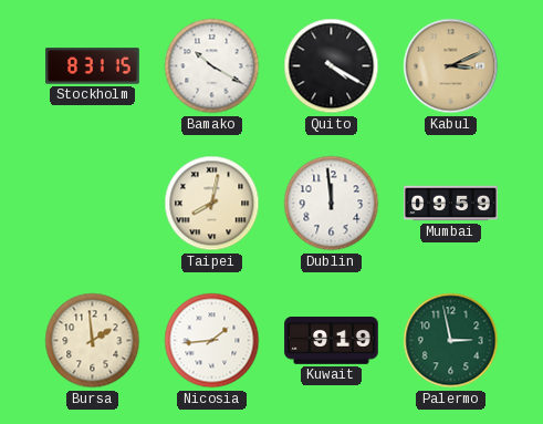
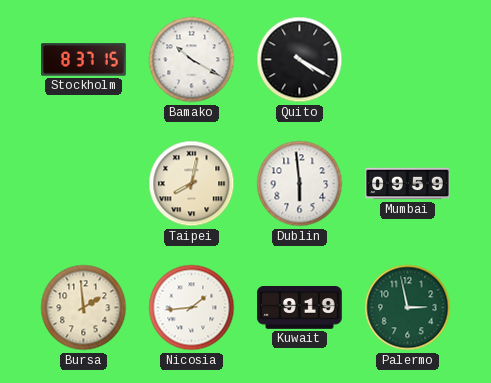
Stockholm: 8:31 -> 8:37
Kabul: 3:11 -> none
Dublin: 11:59 -> 5:59
